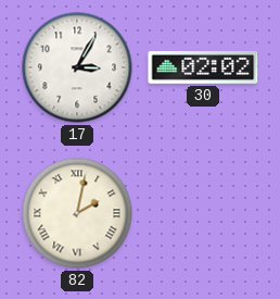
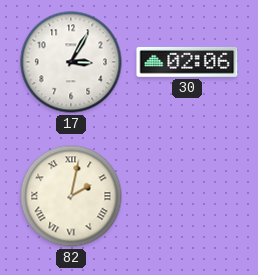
30: 02:02 -> 02:06
